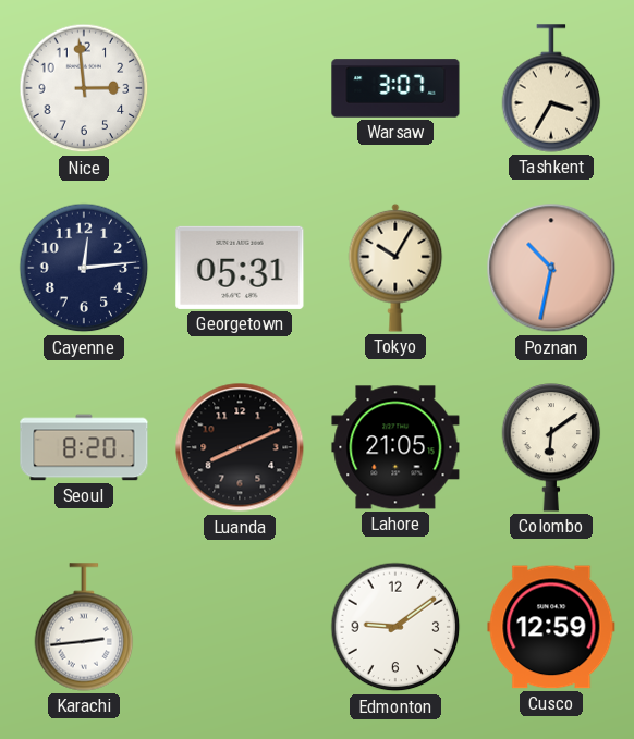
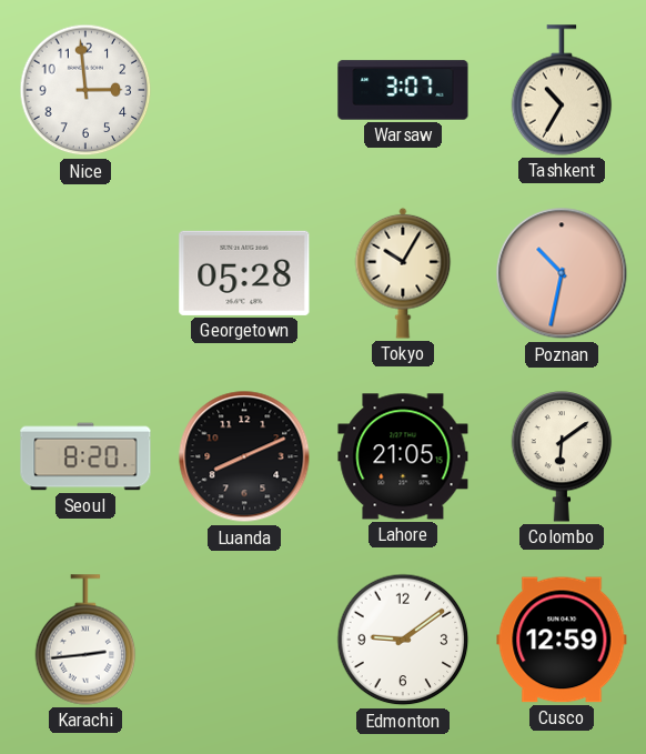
Tashkent: 3:35 -> 10:35
Cayenne: 12:14 -> none
Georgetown: 05:31 -> 05:28
